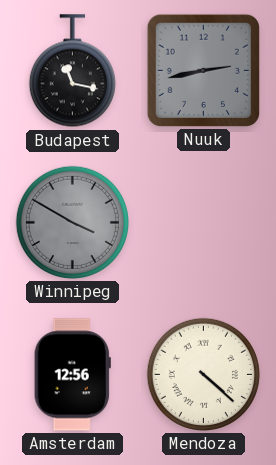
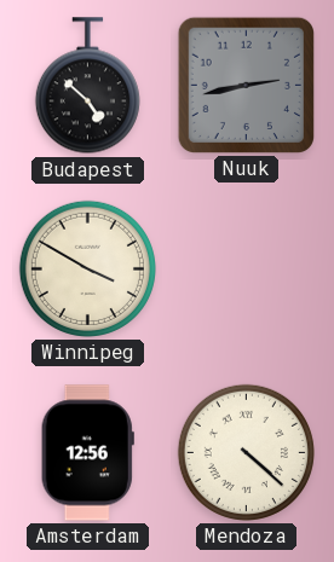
Budapest: 11:17 -> 4:52
Winnipeg dial: grey -> cream
